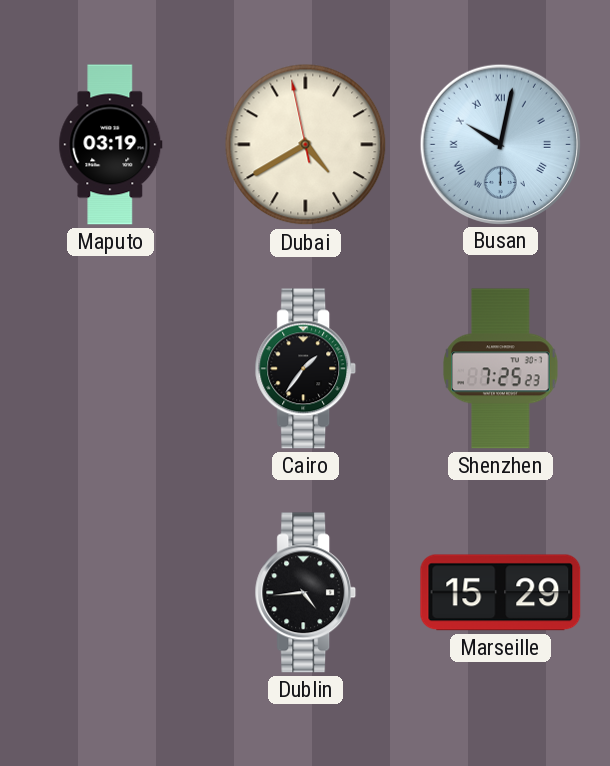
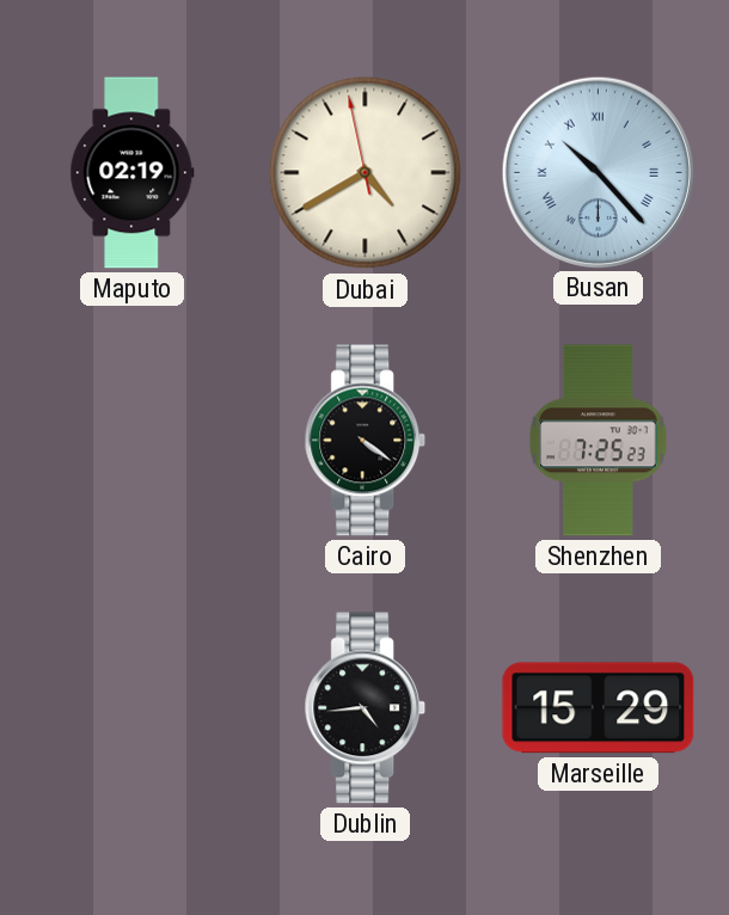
Maputo: 03:19 -> 02:19
Busan: 10:02 -> 10:23
Cairo: 1:36 -> 4:21
